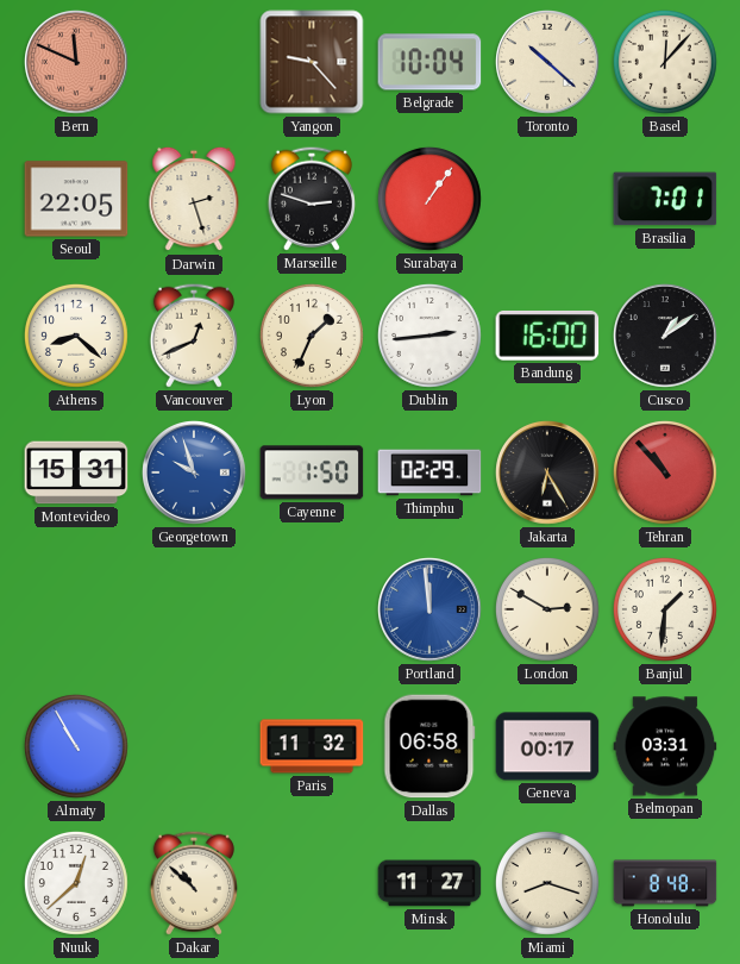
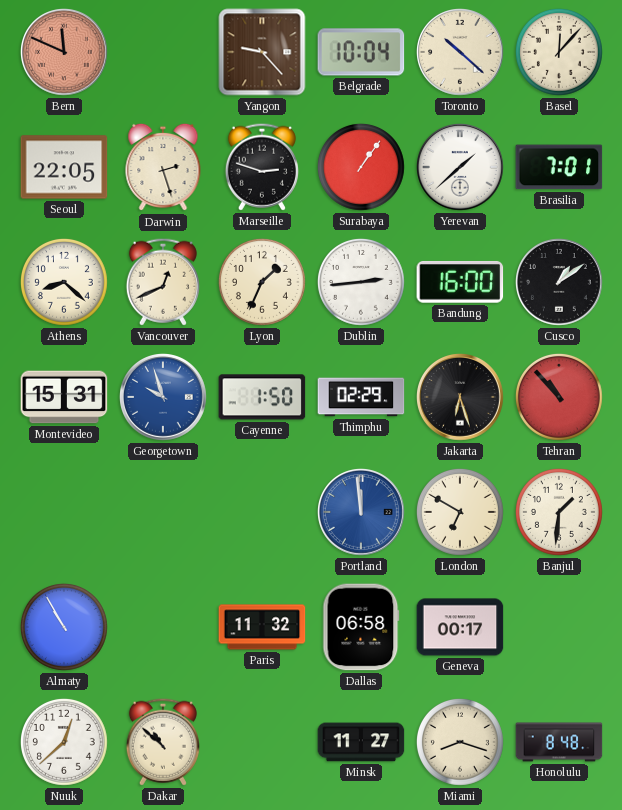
Yerevan: none -> 1:38
Jakarta: 6:25 -> 6:27
London: 2:50 -> 6:50
Belmopan: 03:31 -> none
